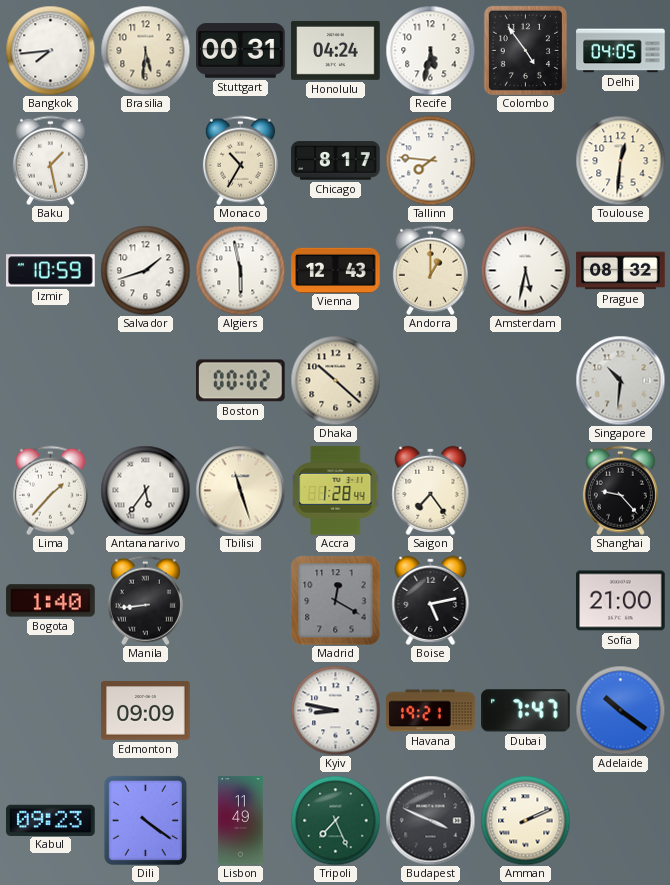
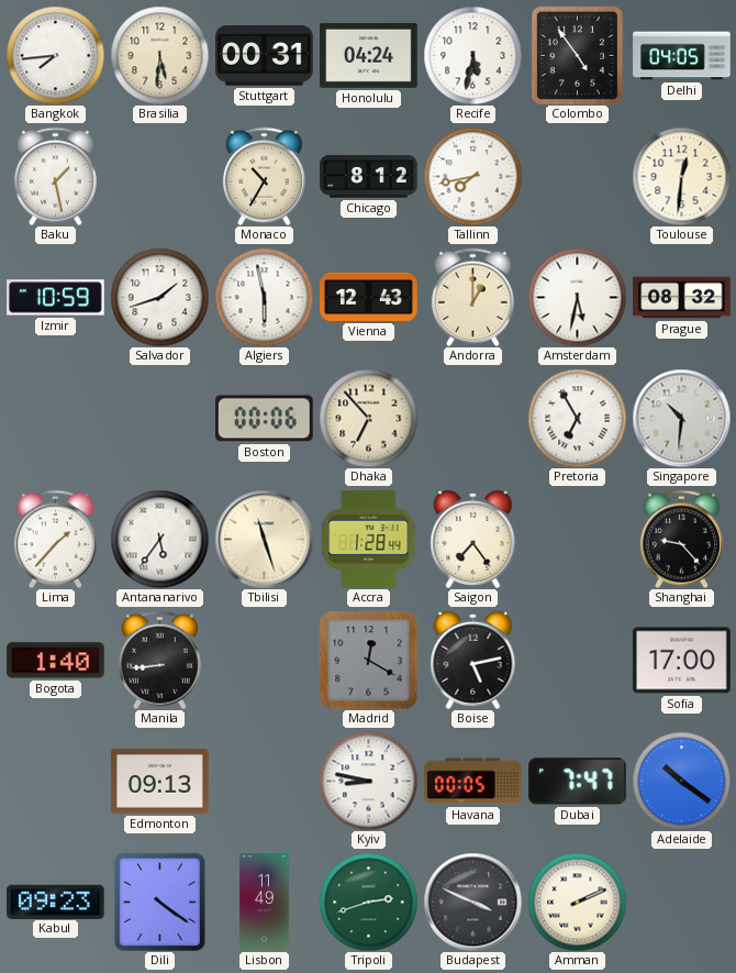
Chicago: 8:17 -> 8:12
Tallinn: 7:46 -> 7:43
Boston: 00:02 -> 00:06
Dhaka: 10:22 -> 6:53
Pretoria: none -> 6:55
Sofia: 21:00 -> 17:00
Edmonton: 09:09 -> 09:13
Havana: 19:21 -> 00:05
Tripoli: 7:26 -> 2:42
